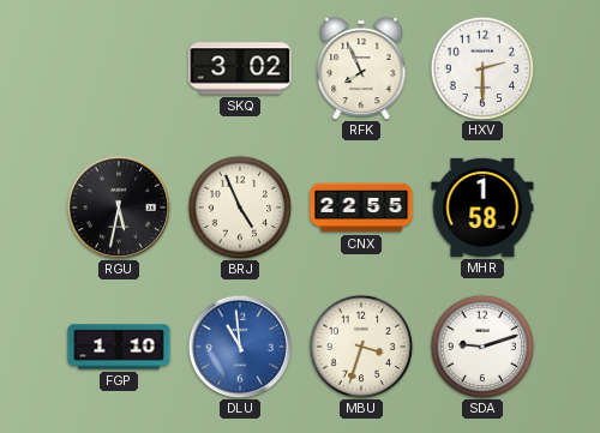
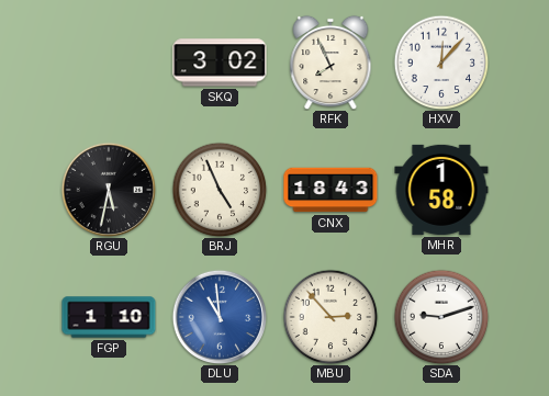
HXV: 2:30 -> 12:07
CNX: 22:55 -> 18:43
MBU: 3:33 -> 2:53
